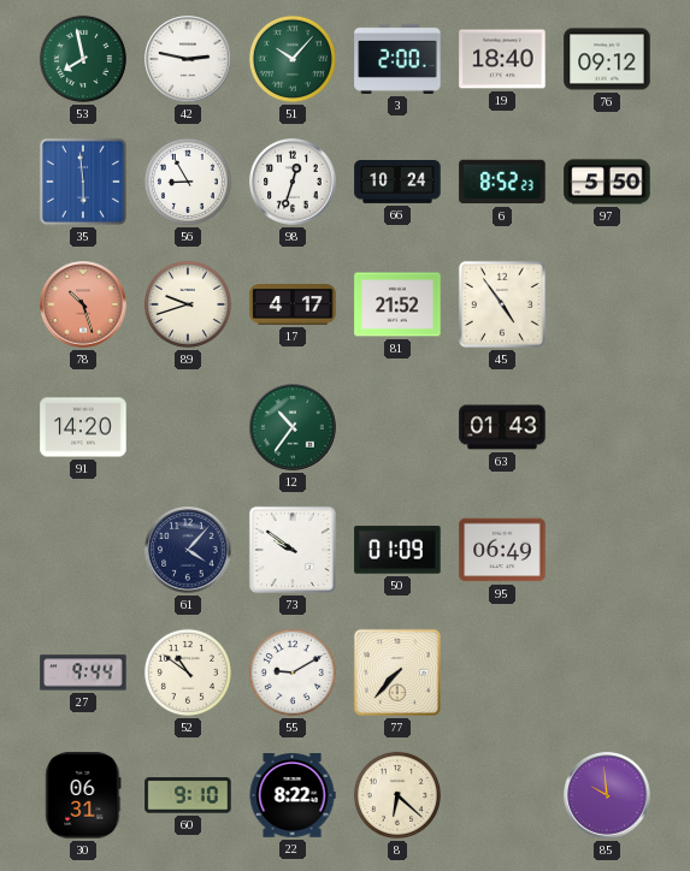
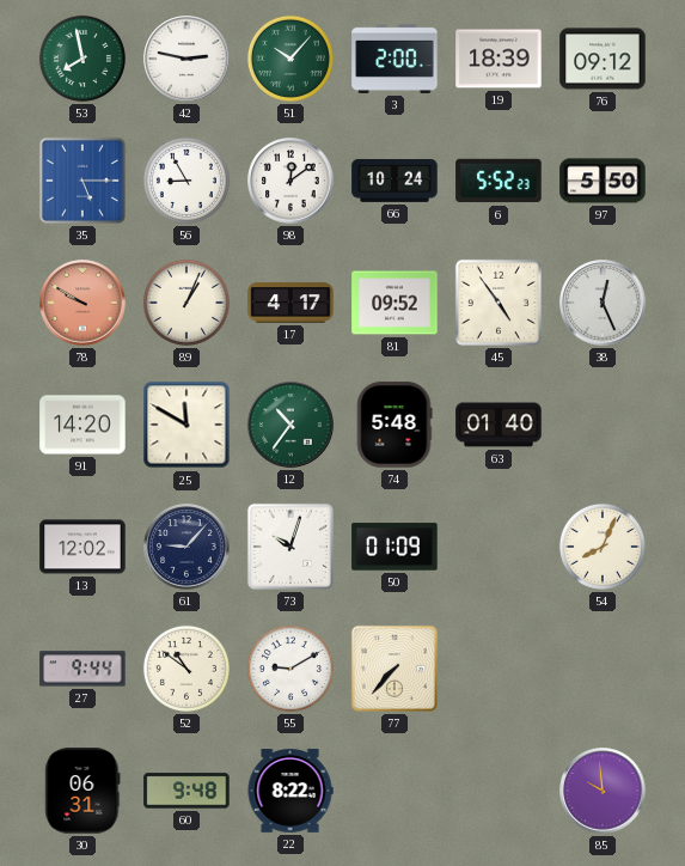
19: 18:40 -> 18:39
35: 5:59 -> 5:15
98: 12:33 -> 12:09
6: 8:52 -> 5:52
78: 10:27 -> 9:50
89: 9:42 -> 1:04
81: 21:52 -> 09:52
38: none -> 12:26
25: none -> 11:50
74: none -> 5:48
63: 01:43 -> 01:40
13: none -> 12:02
61: 4:07 -> 9:07
73: 9:51 -> 10:03
95: 06:49 -> none
54: none -> 8:04
60: 9:10 -> 9:48
8: 6:22 -> none
